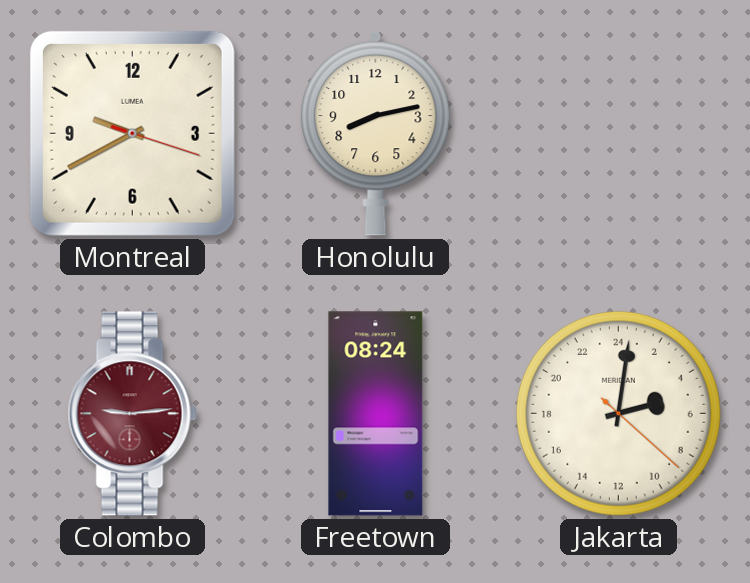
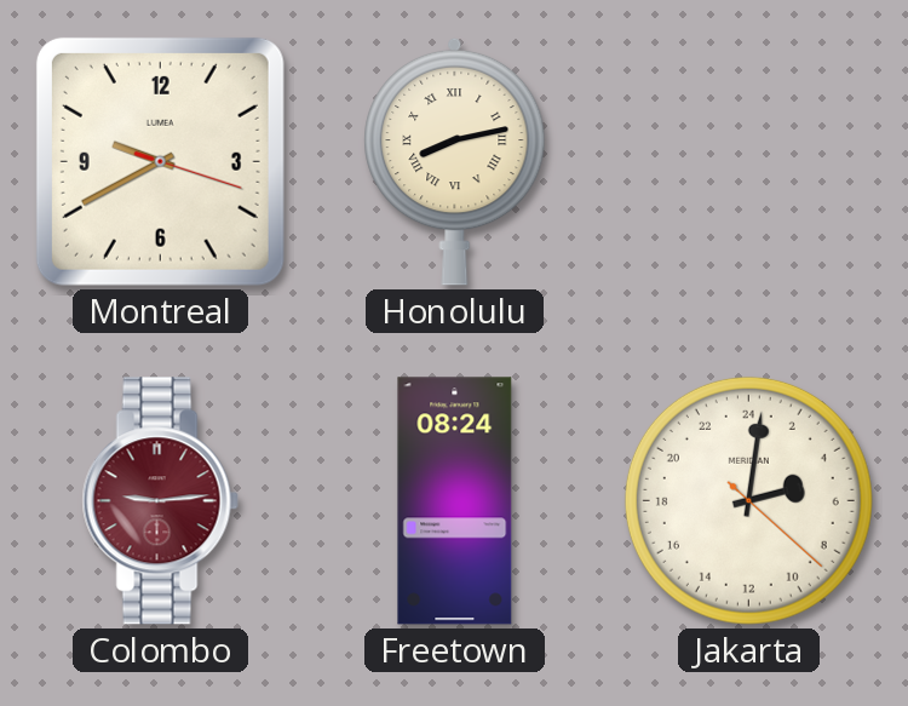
Honolulu numerals: Arabic -> Roman
